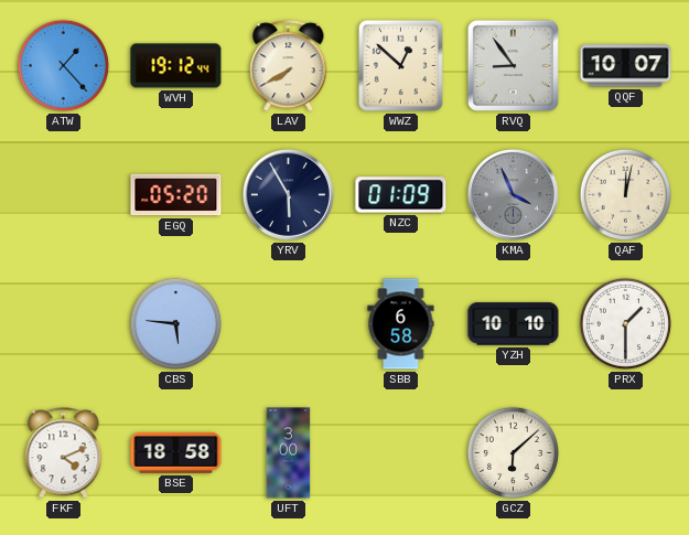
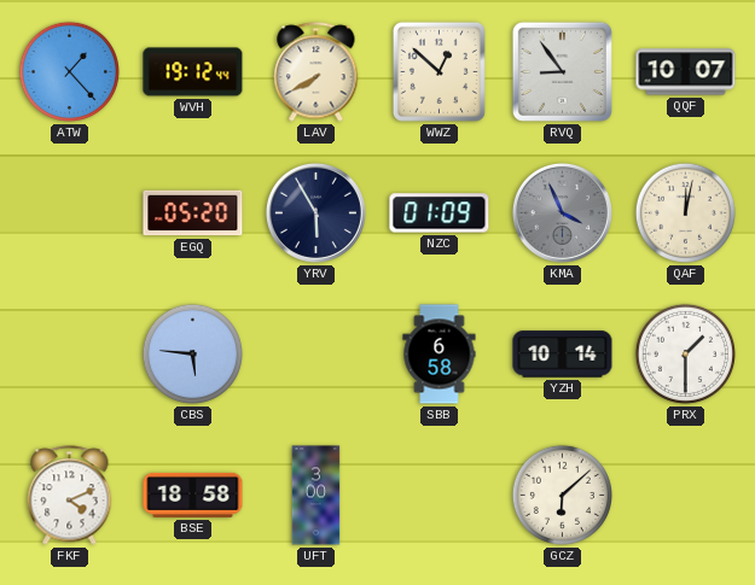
YZH: 10:10 -> 10:14
